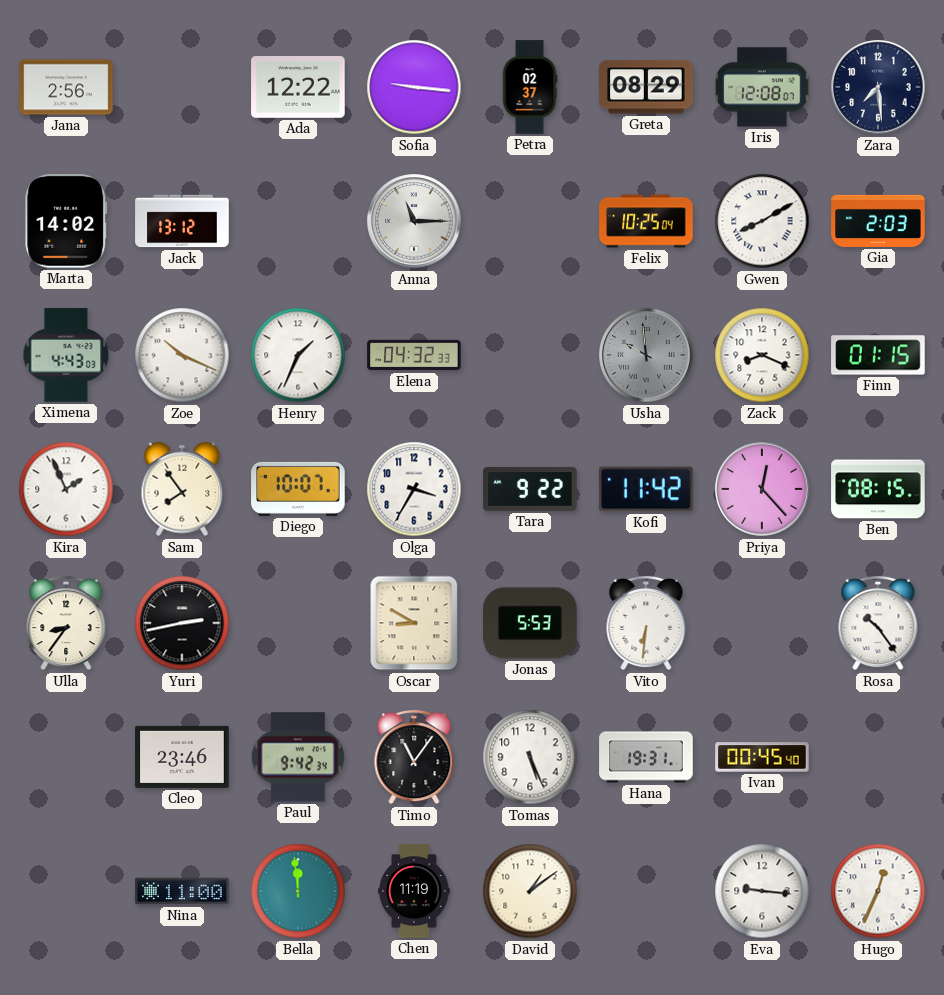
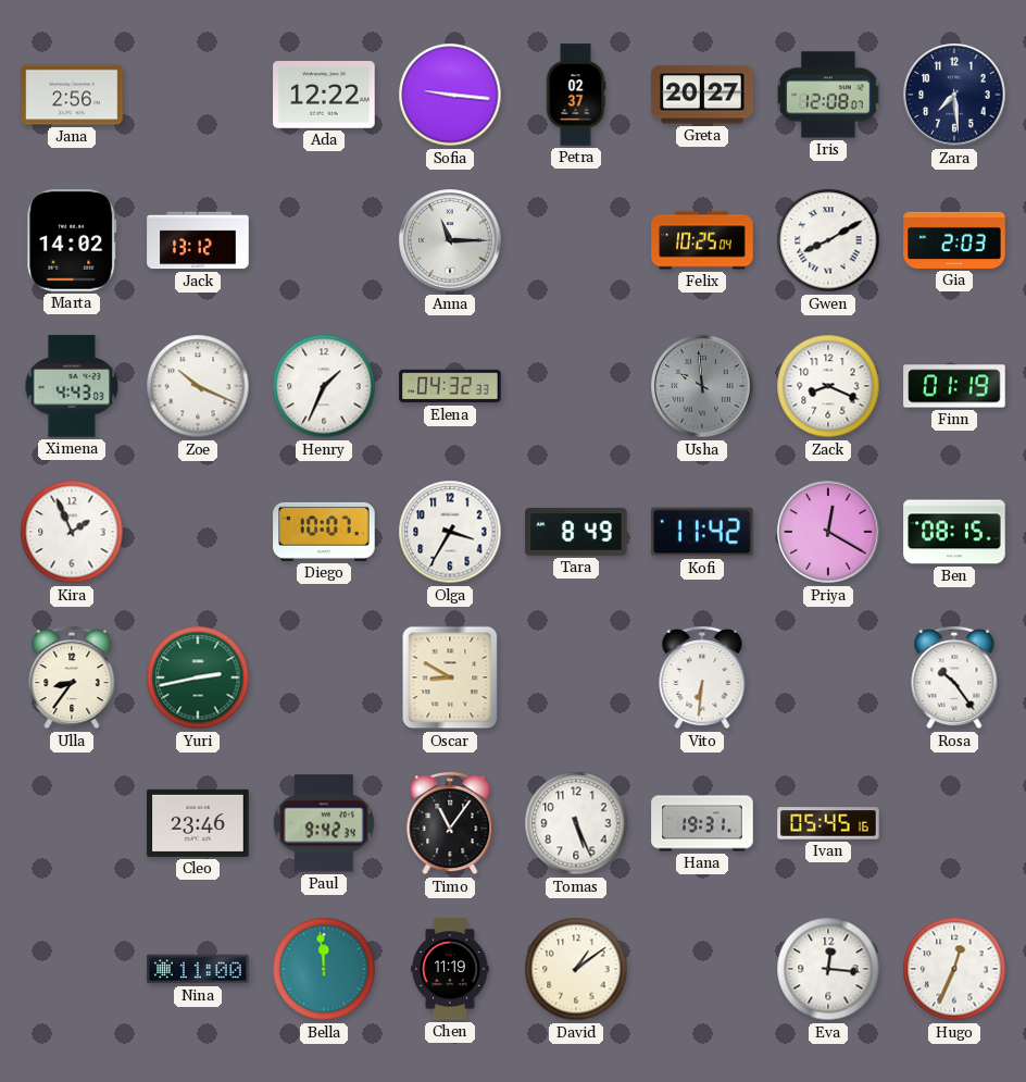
Greta: 08:29 -> 20:27
Finn: 01:15 -> 01:19
Sam: 7:54 -> none
Tara: 9:22 -> 8:49
Priya: 12:23 -> 12:20
Yuri dial: black -> green
Jonas: 5:53 -> none
Ivan: 00:45 -> 05:45
Eva: 9:16 -> 12:16
